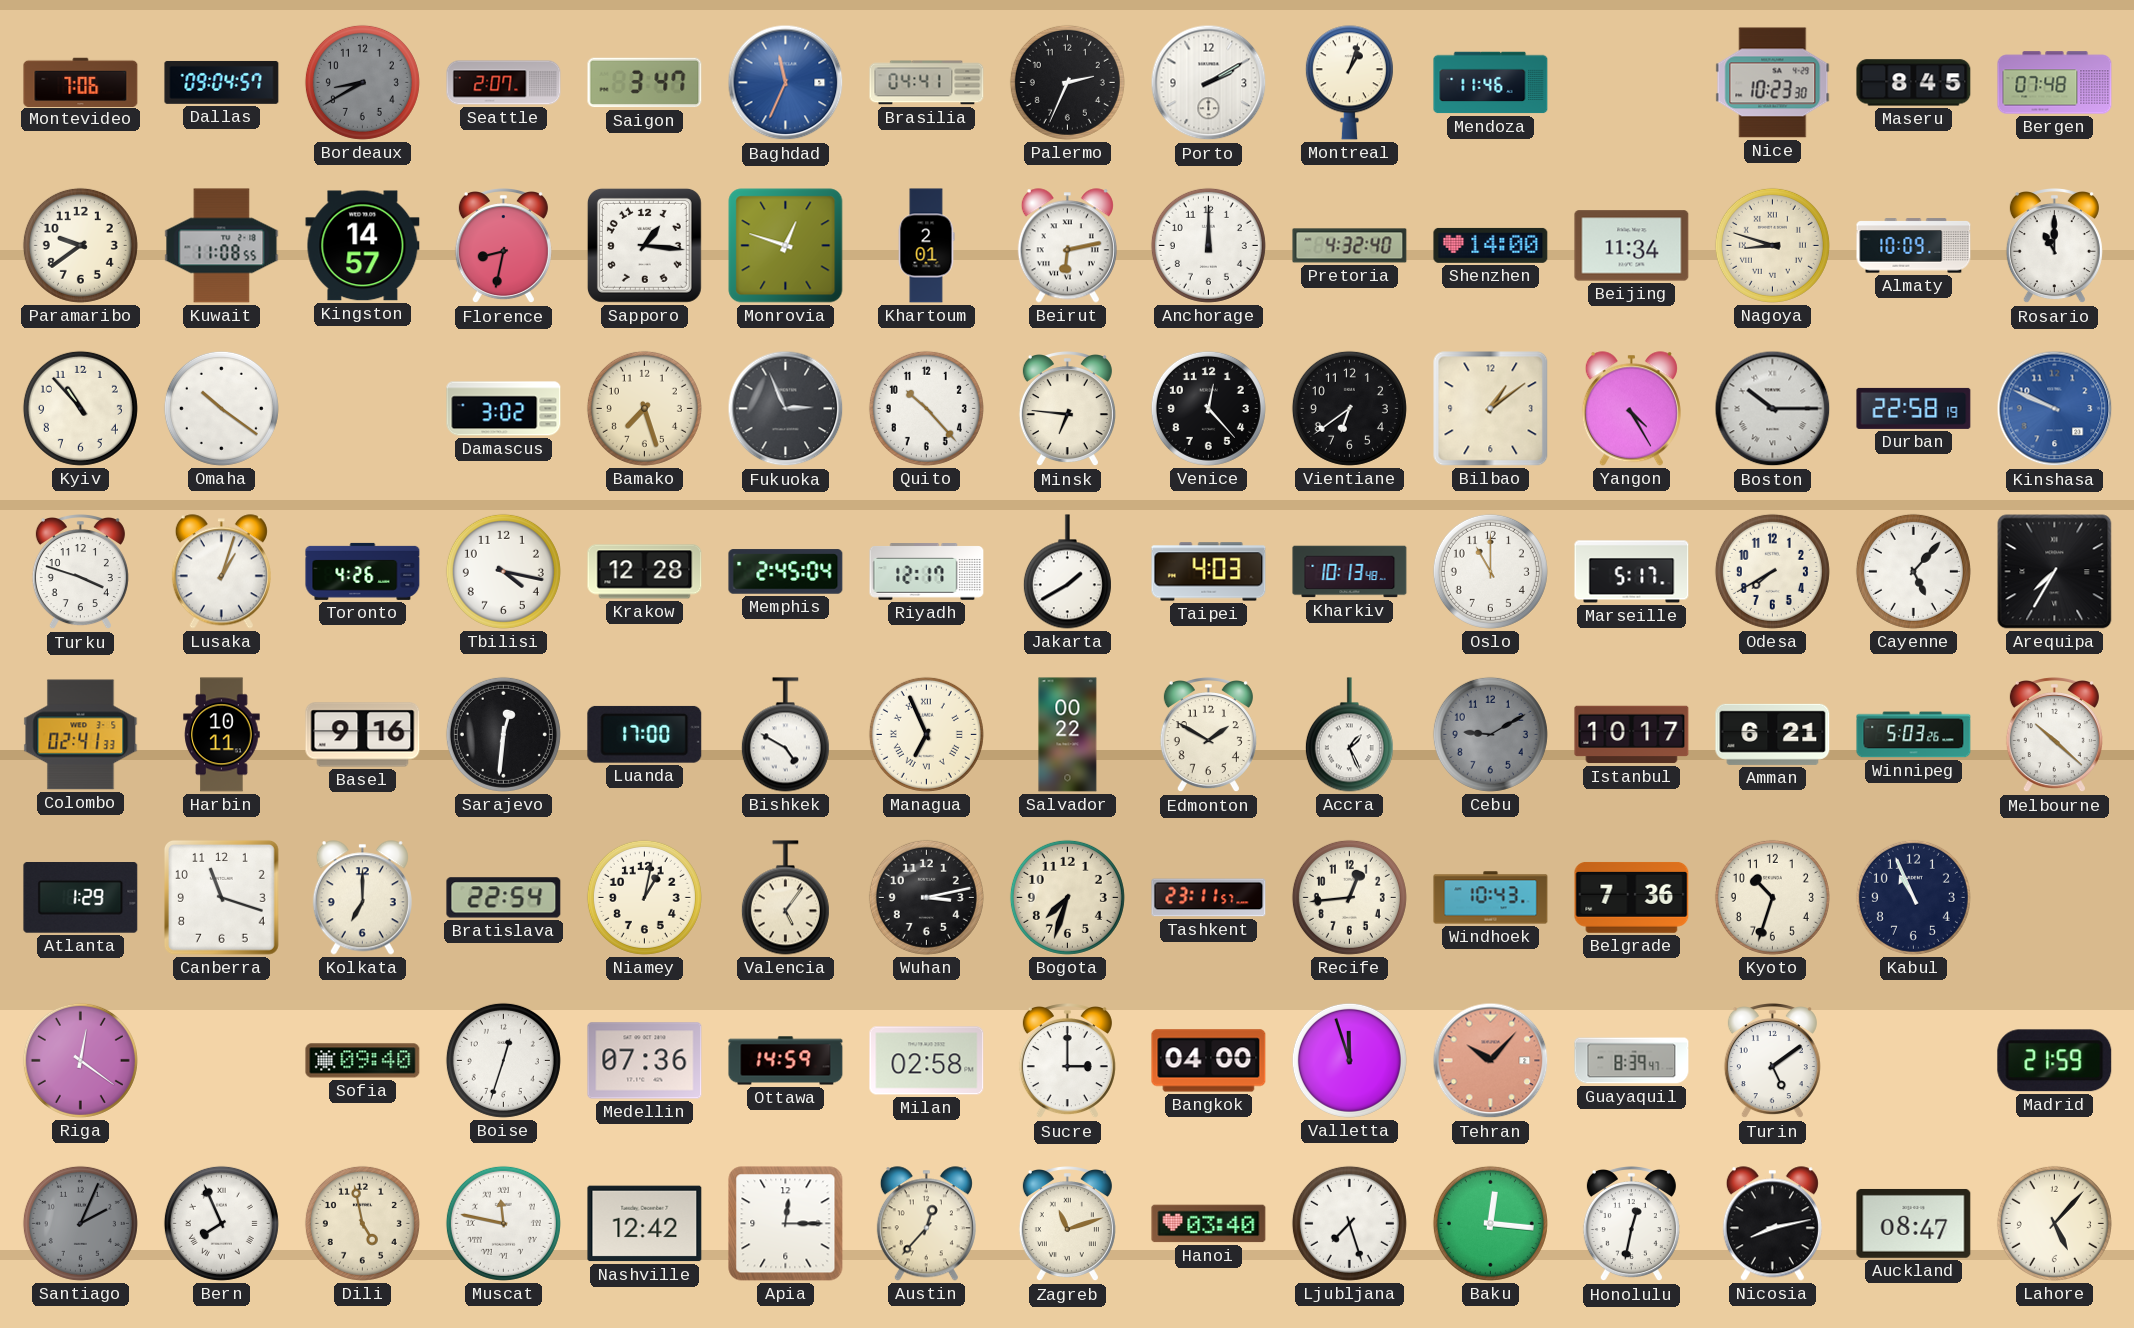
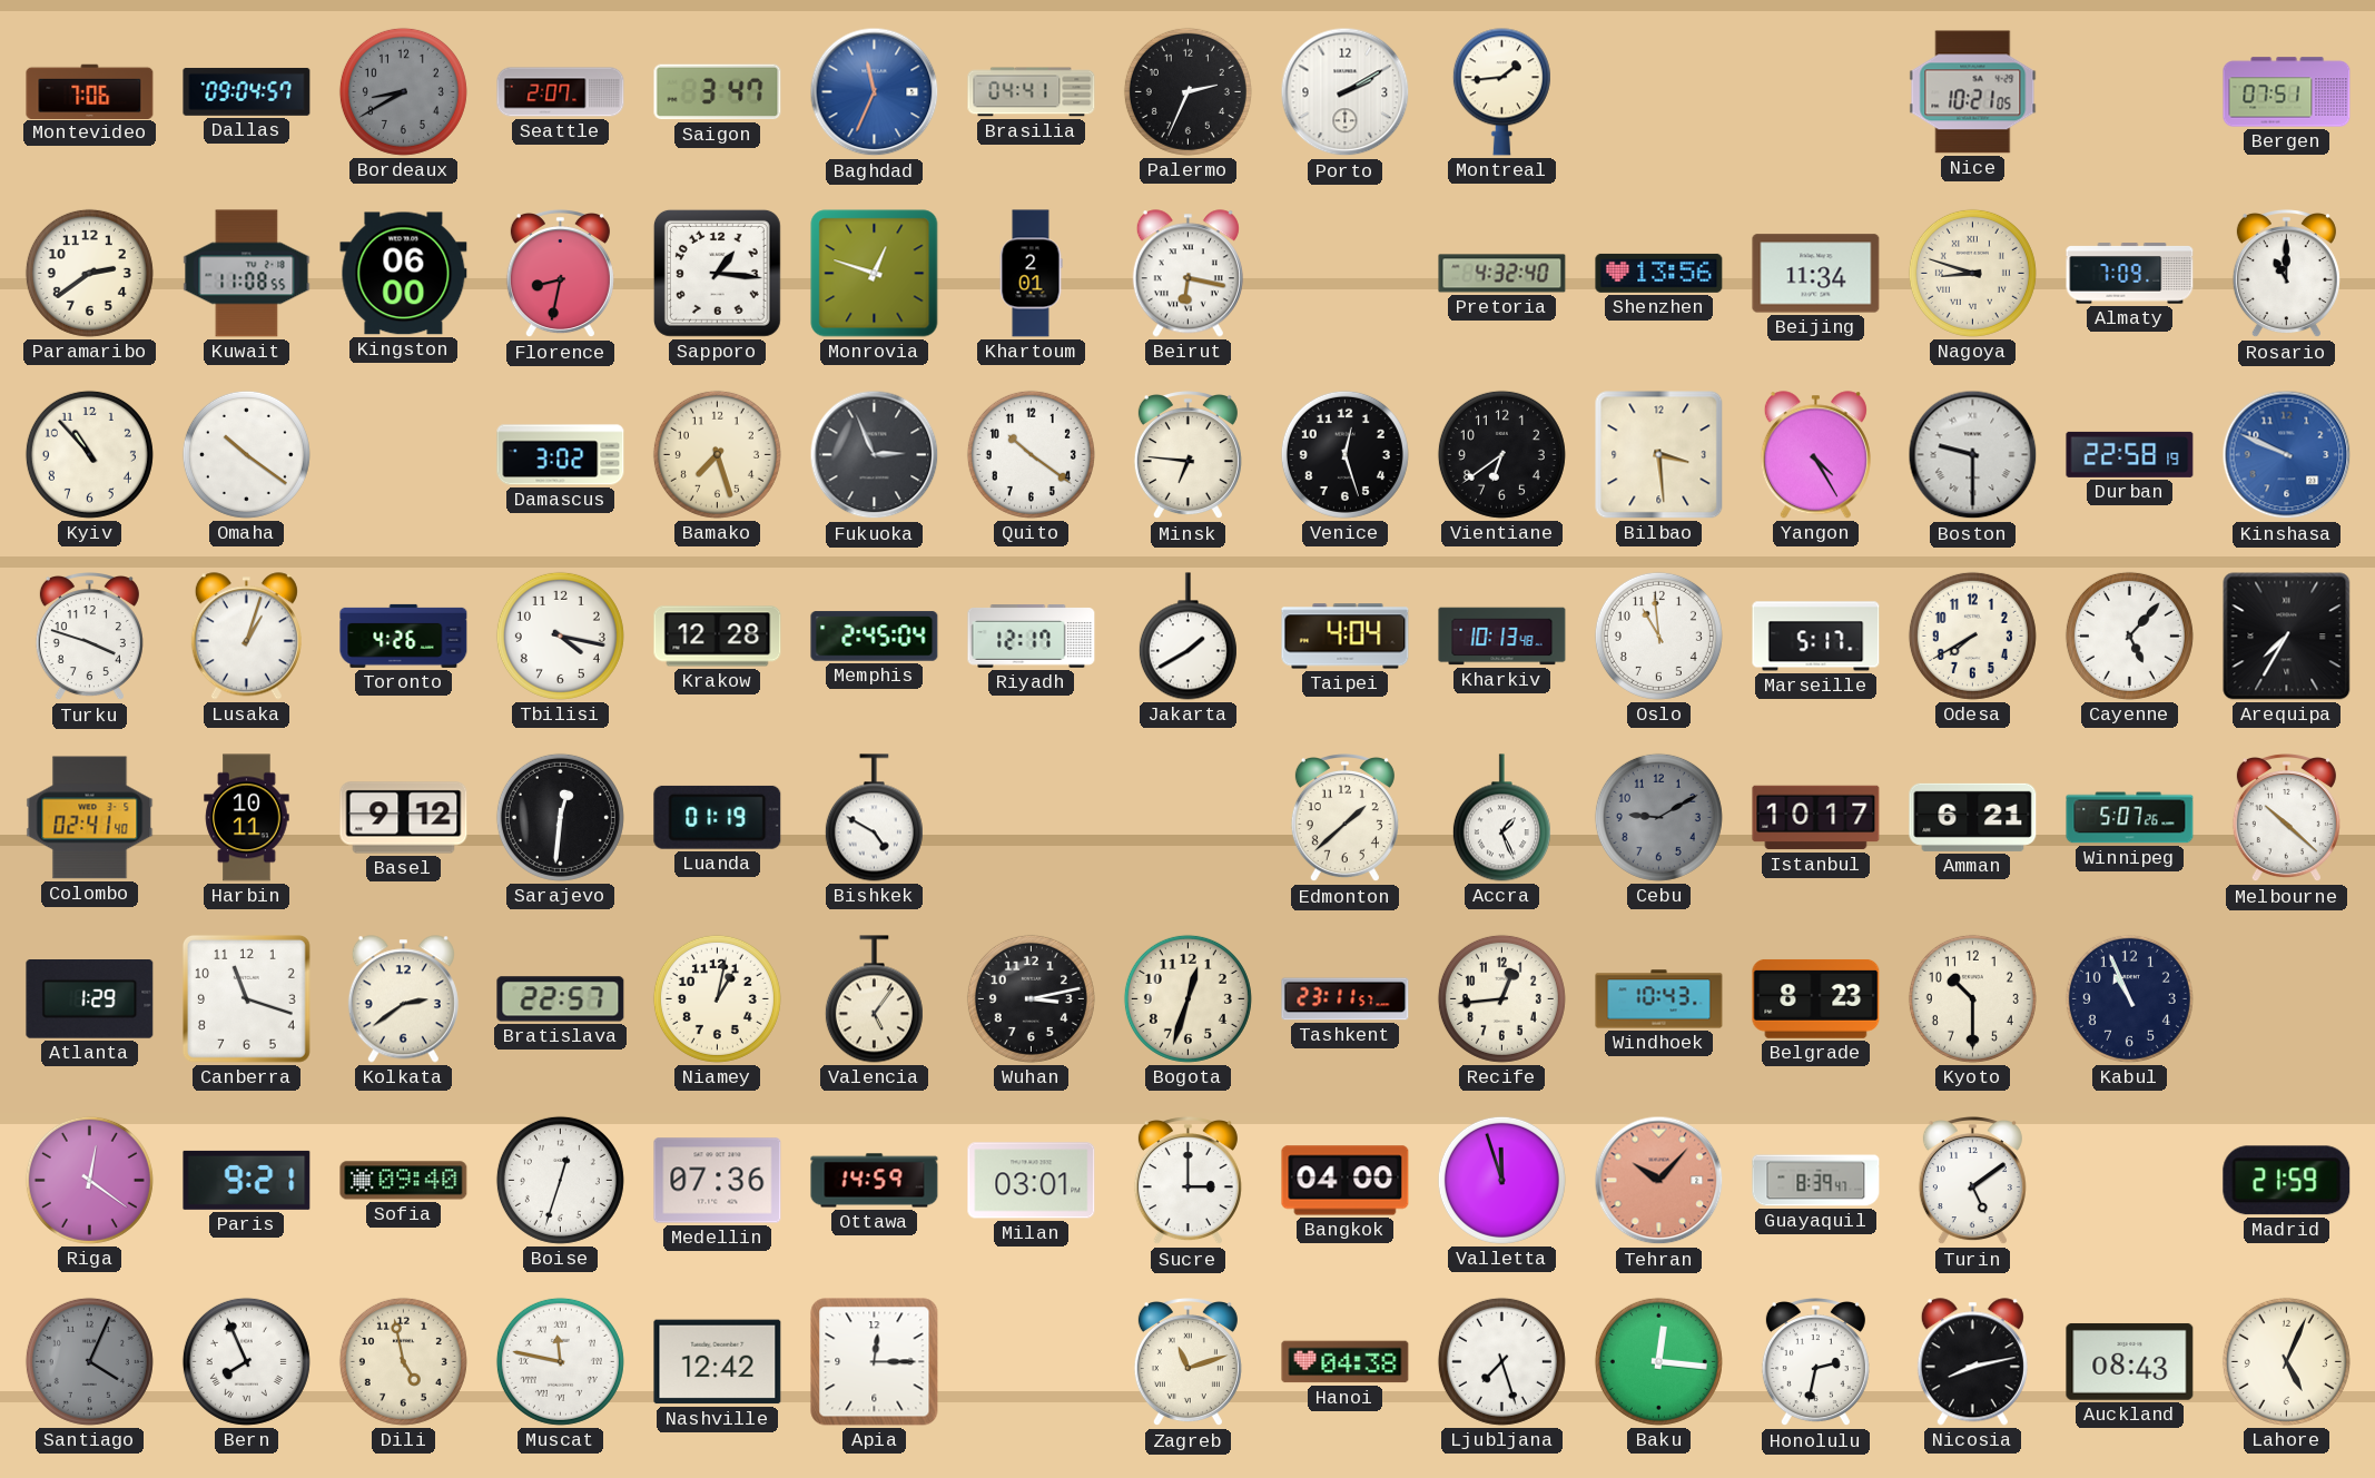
Montreal: 1:03 -> 1:44
Mendoza: 11:46 -> none
Nice: 10:23 -> 10:21
Maseru: 8:45 -> none
Bergen: 07:48 -> 07:51
Paramaribo: 9:39 -> 2:39
Kingston: 14:57 -> 06:00
Beirut: 6:13 -> 6:17
Anchorage: 12:00 -> none
Shenzhen: 14:00 -> 13:56
Almaty: 10:09 -> 7:09
Quito: 10:23 -> 10:21
Venice: 12:23 -> 12:27
Bilbao: 1:09 -> 3:29
Boston: 10:15 -> 9:30
Taipei: 4:03 -> 4:04
Oslo: 11:00 -> 10:59
Colombo: 02:41:33 -> 02:41:40
Basel: 9:16 -> 9:12
Luanda: 17:00 -> 01:19
Managua: 6:56 -> none
Salvador: 00:22 -> none
Edmonton: 1:50 -> 1:38
Winnipeg: 5:03 -> 5:07
Kolkata: 7:00 -> 2:39
Bratislava: 22:54 -> 22:57
Bogota: 7:33 -> 12:33
Belgrade: 7:36 -> 8:23
Kyoto: 10:33 -> 10:30
Paris: none -> 9:21
Milan: 02:58 -> 03:01
Santiago: 2:04 -> 4:04
Austin: 12:37 -> none
Hanoi: 03:40 -> 04:38
Honolulu: 12:32 -> 2:32
Auckland: 08:47 -> 08:43
Lahore: 5:07 -> 5:04
